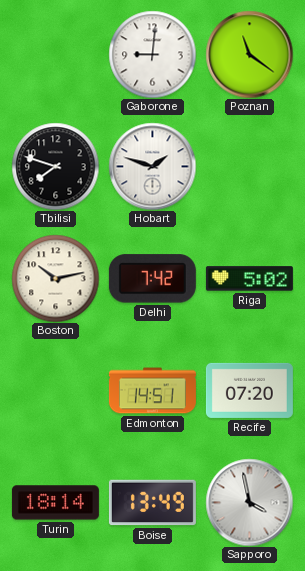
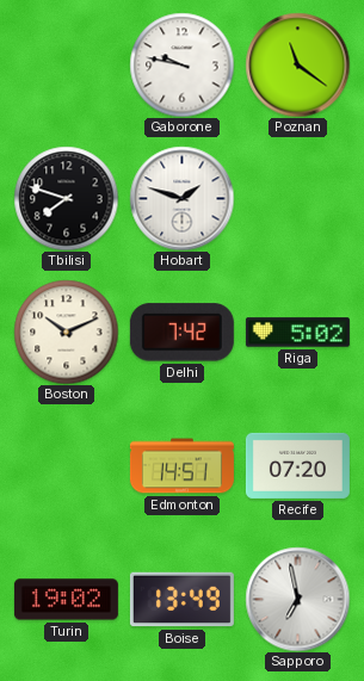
Gaborone: 9:01 -> 9:47
Boston: 10:13 -> 10:11
Turin: 18:14 -> 19:02
Sapporo: 3:58 -> 6:58
